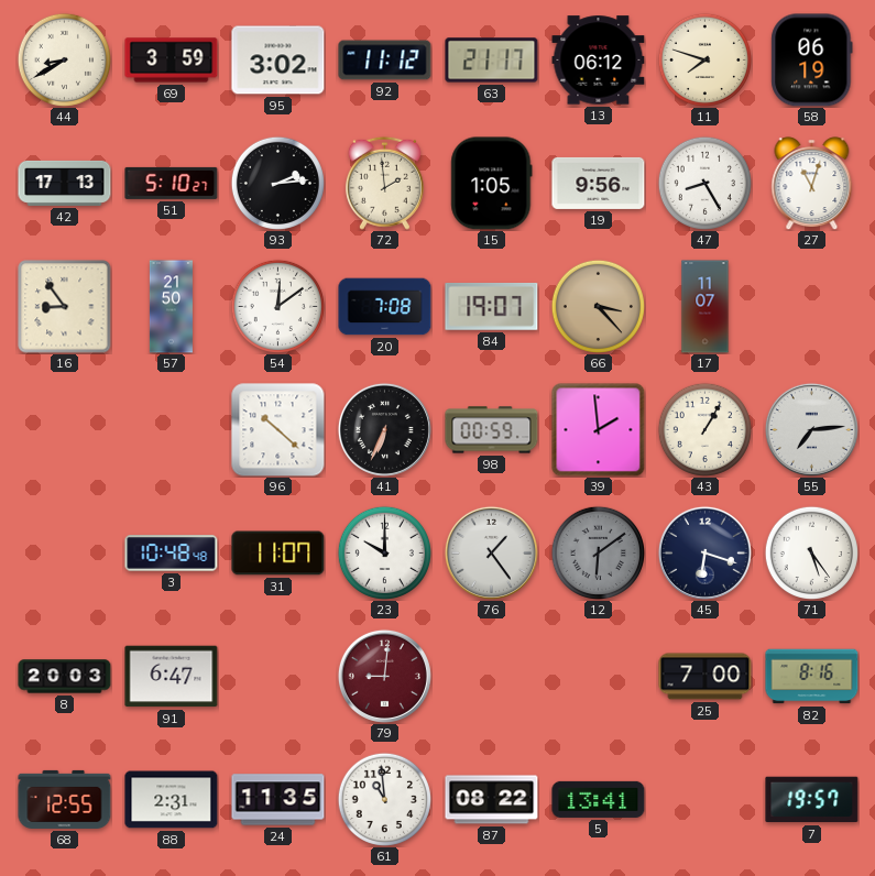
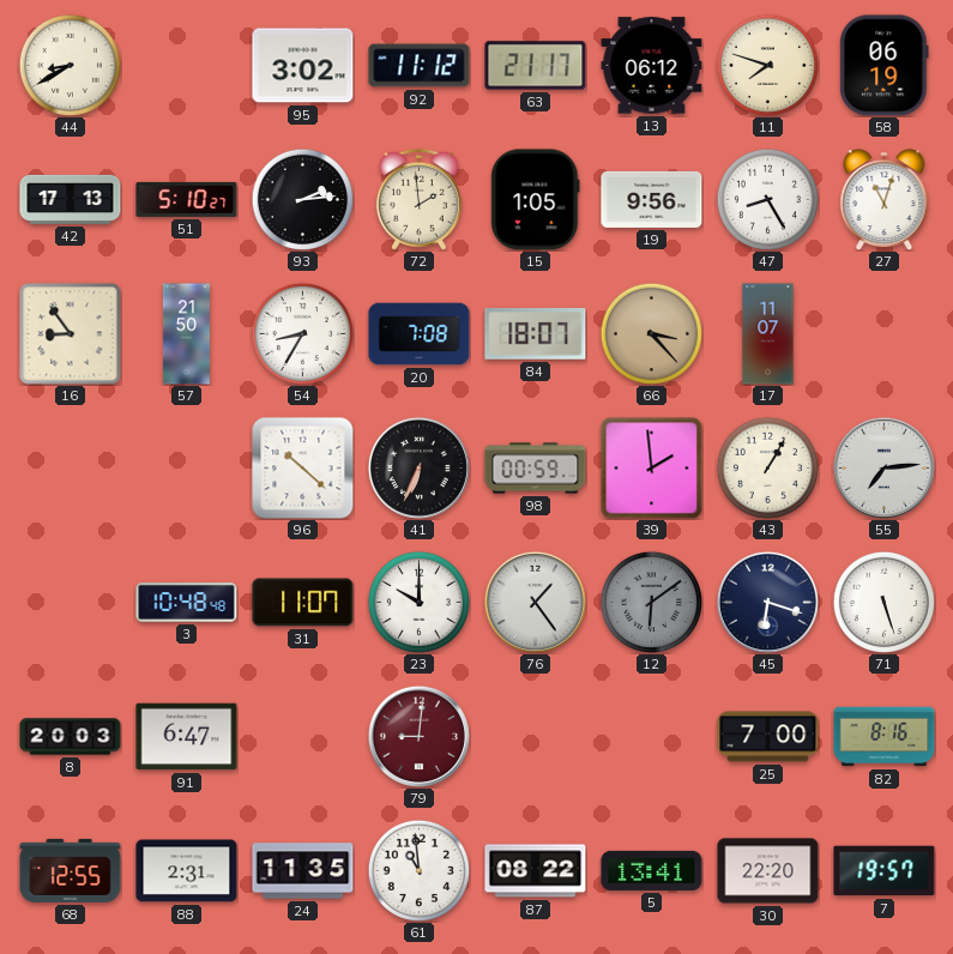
69: 3:59 -> none
54: 12:09 -> 8:35
84: 19:07 -> 18:07
71: 5:24 -> 5:27
30: none -> 22:20
